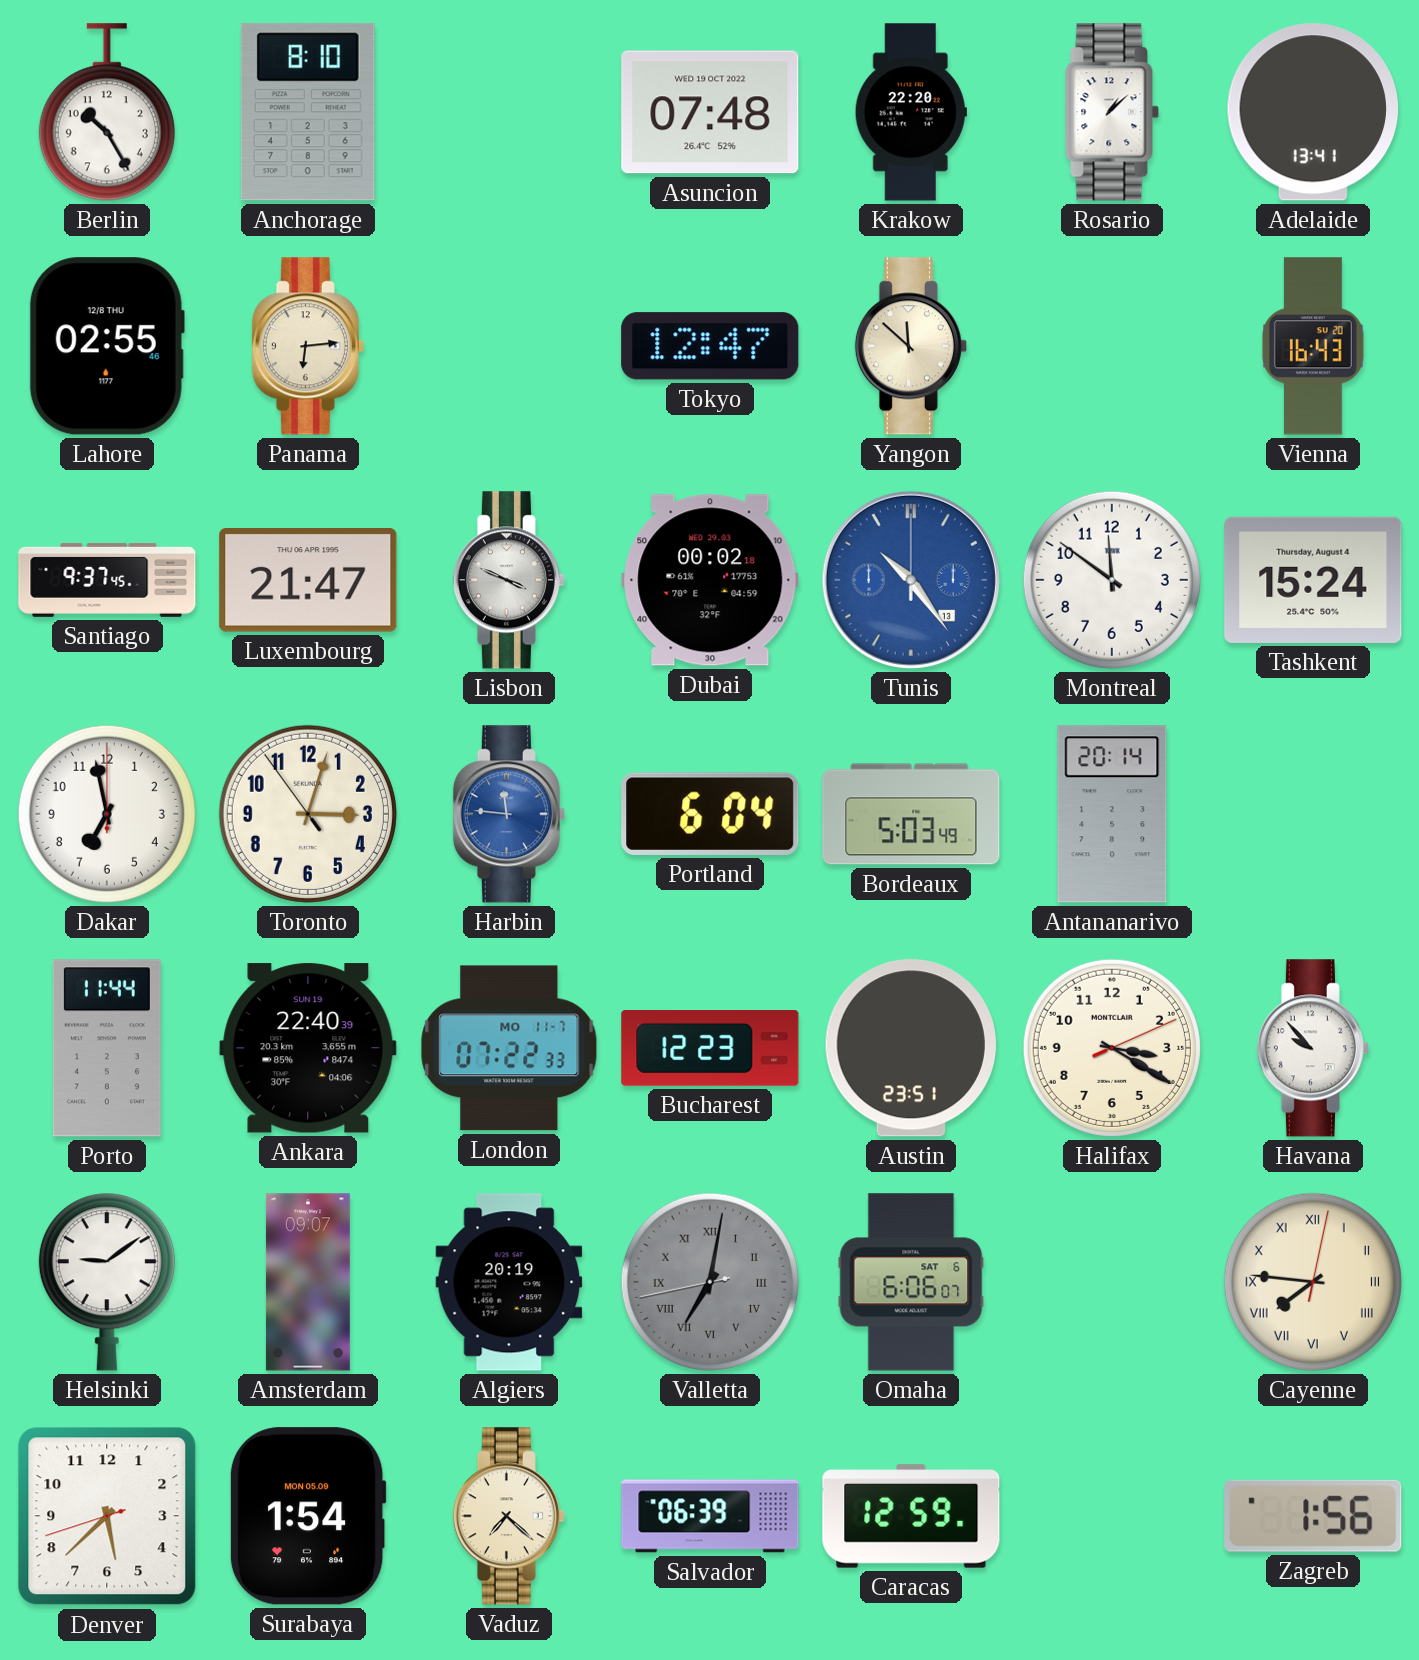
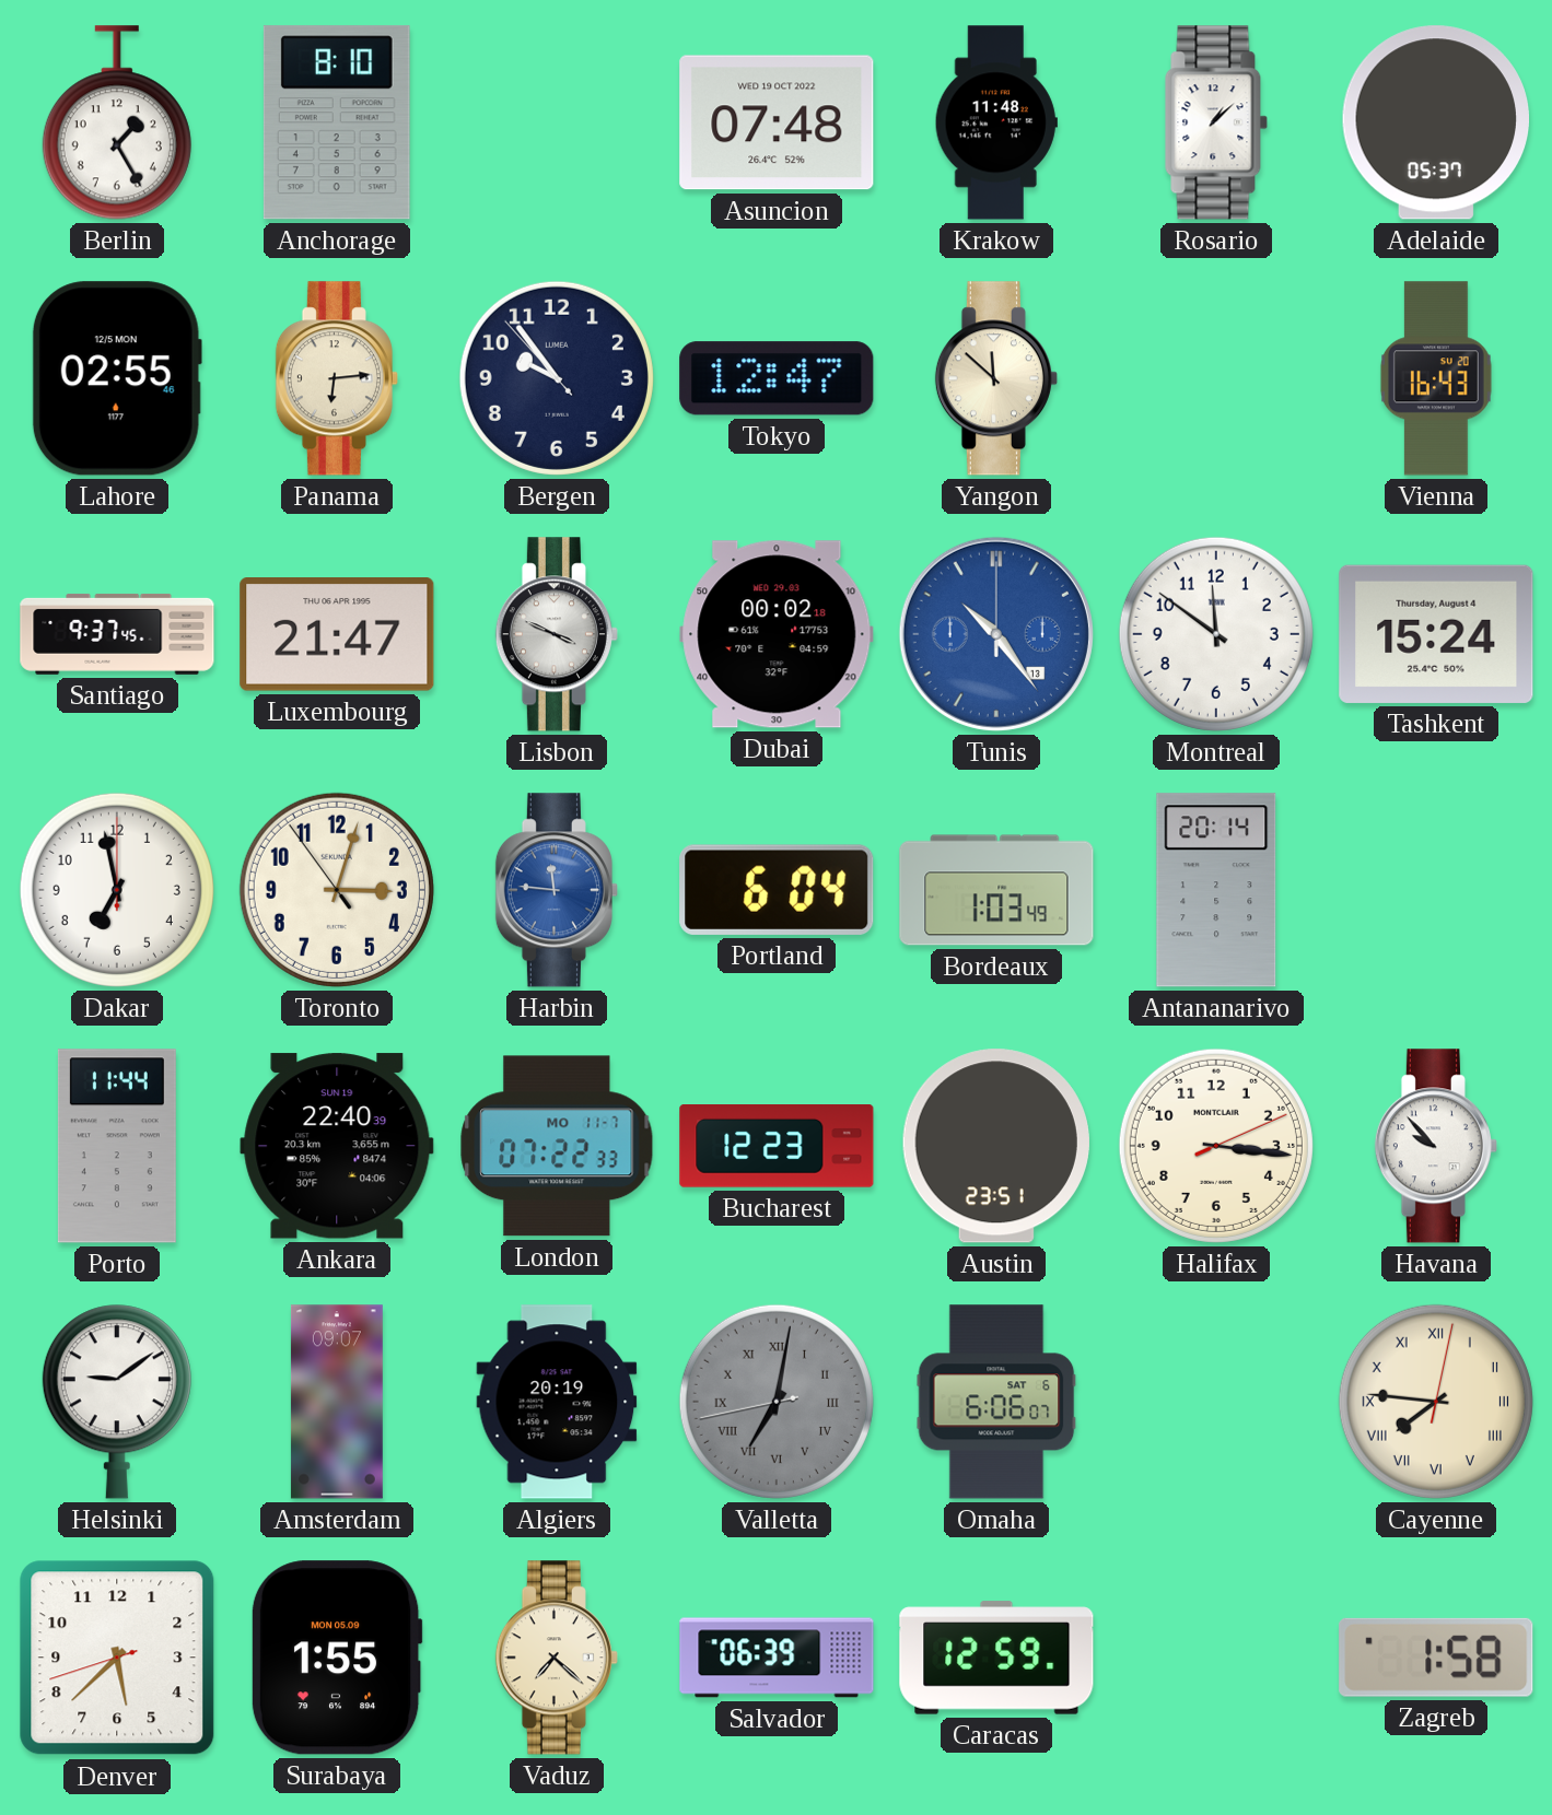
Berlin: 10:25 -> 1:25
Krakow: 22:20 -> 11:48
Adelaide: 13:41 -> 05:37
Lahore date: 12/8 THU -> 12/5 MON
Bergen: none -> 9:53
Bordeaux: 5:03 -> 1:03
Halifax: 3:20 -> 3:16
Surabaya: 1:54 -> 1:55
Zagreb: 1:56 -> 1:58
